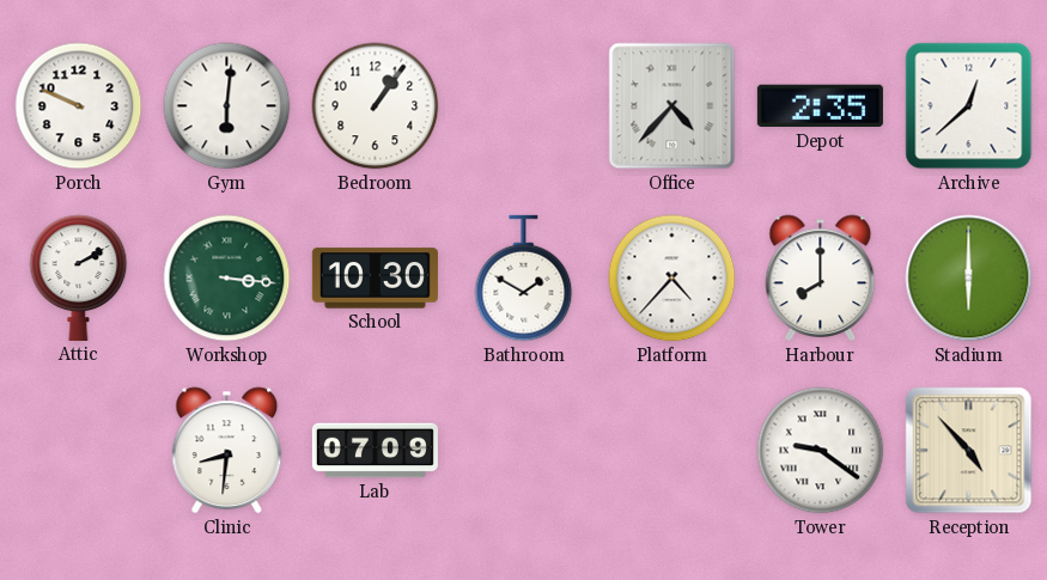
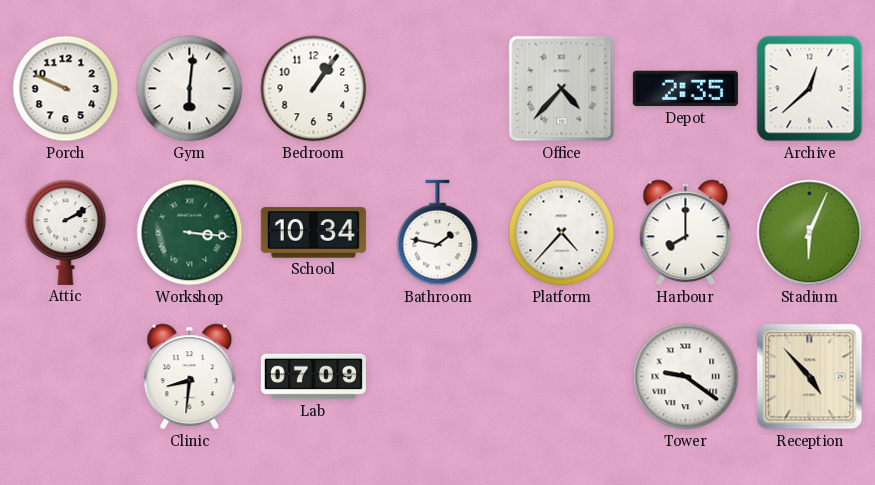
School: 10:30 -> 10:34
Bathroom: 1:50 -> 1:47
Stadium: 6:00 -> 6:04
